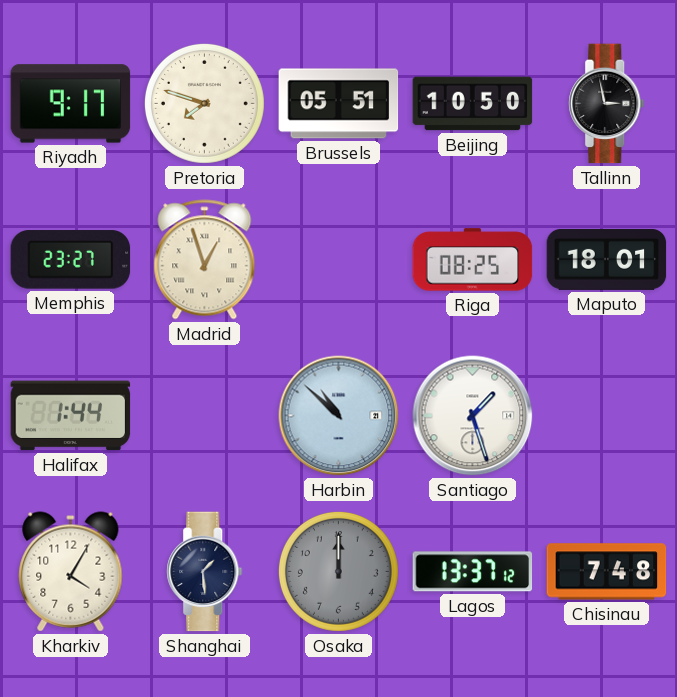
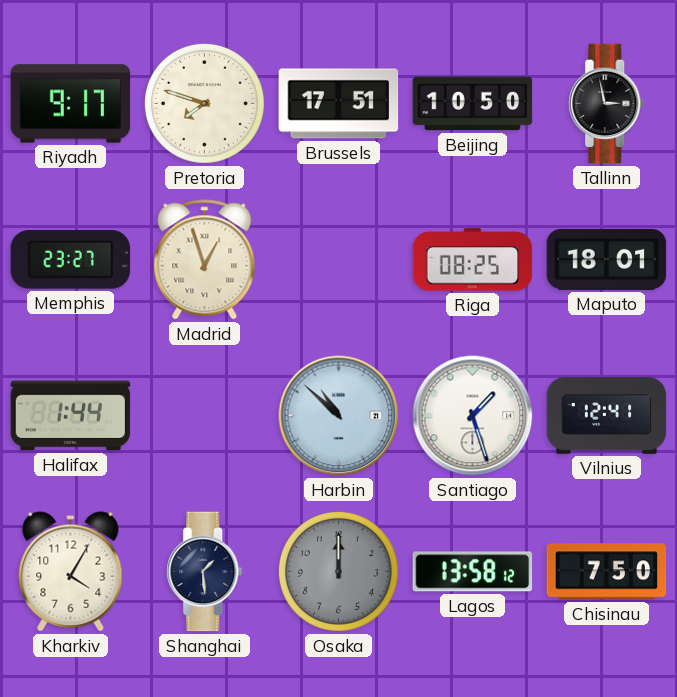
Brussels: 05:51 -> 17:51
Vilnius: none -> 12:41
Lagos: 13:37 -> 13:58
Chisinau: 7:48 -> 7:50
